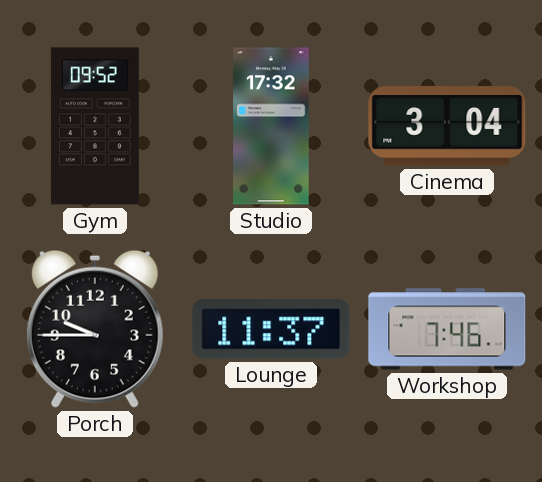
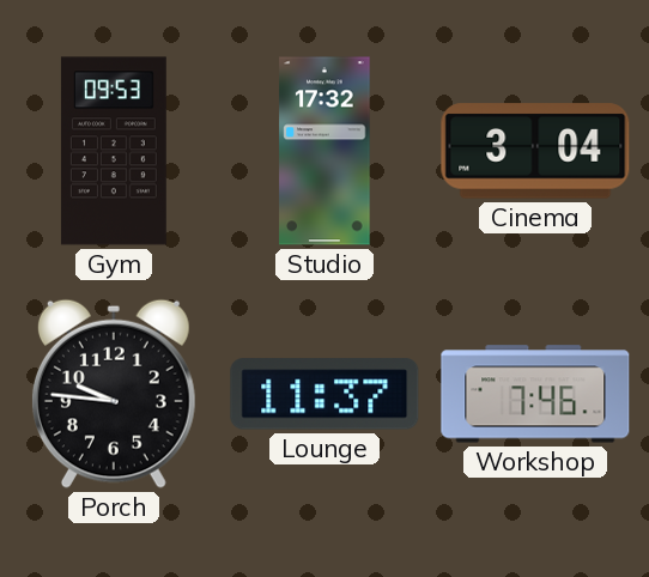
Gym: 09:52 -> 09:53
Porch: 9:45 -> 9:46
